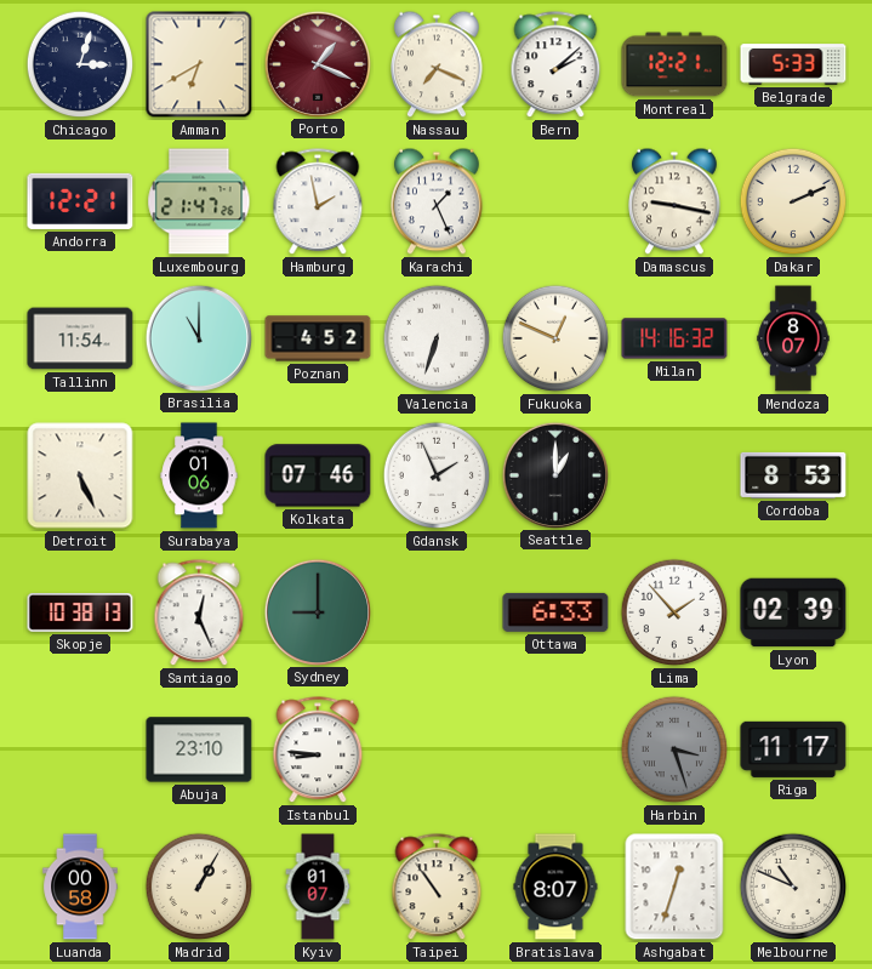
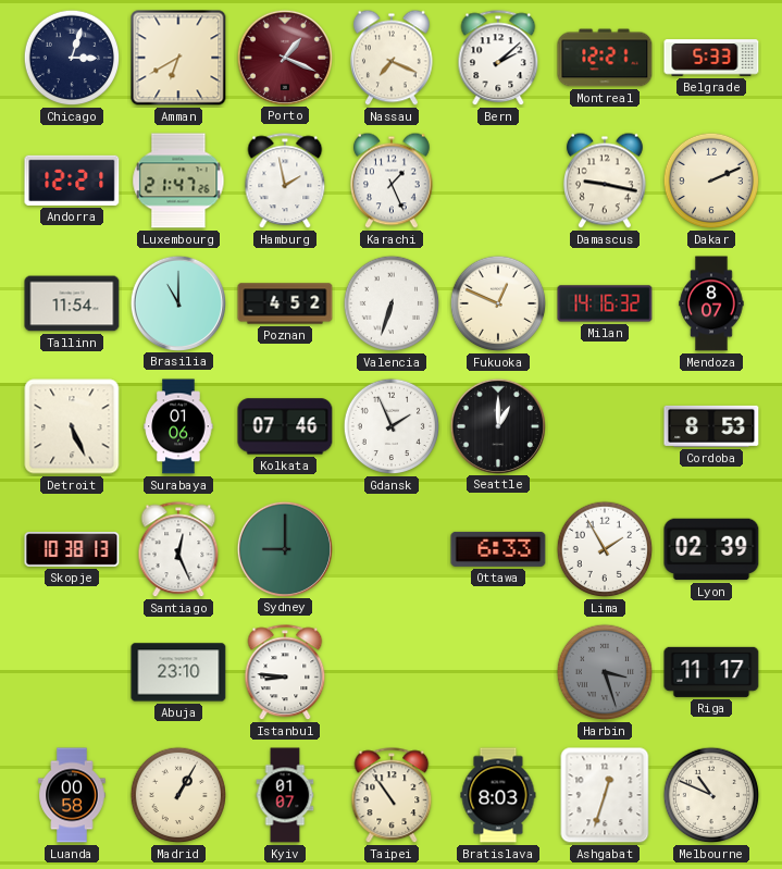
Lima: 1:53 -> 1:55
Bratislava: 8:07 -> 8:03
